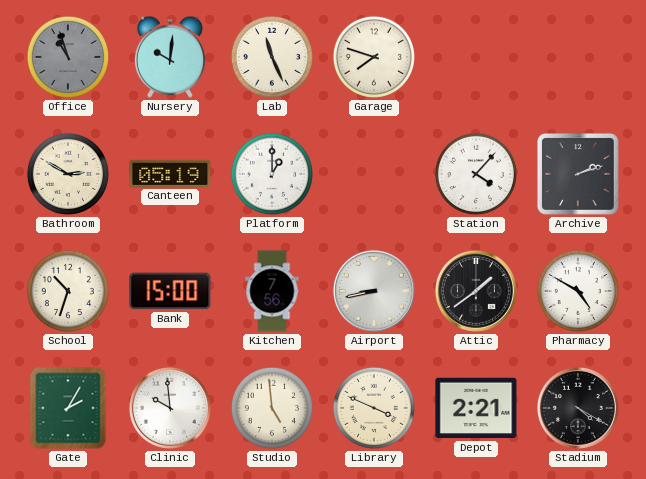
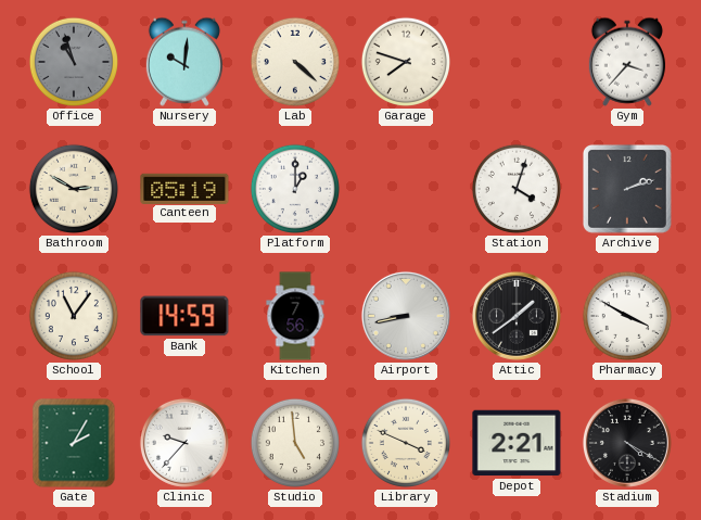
Lab: 11:26 -> 4:22
Gym: none -> 3:37
Station: 4:07 -> 4:03
School: 10:33 -> 11:06
Bank: 15:00 -> 14:59
Pharmacy: 4:50 -> 3:50
Clinic: 9:59 -> 9:37
